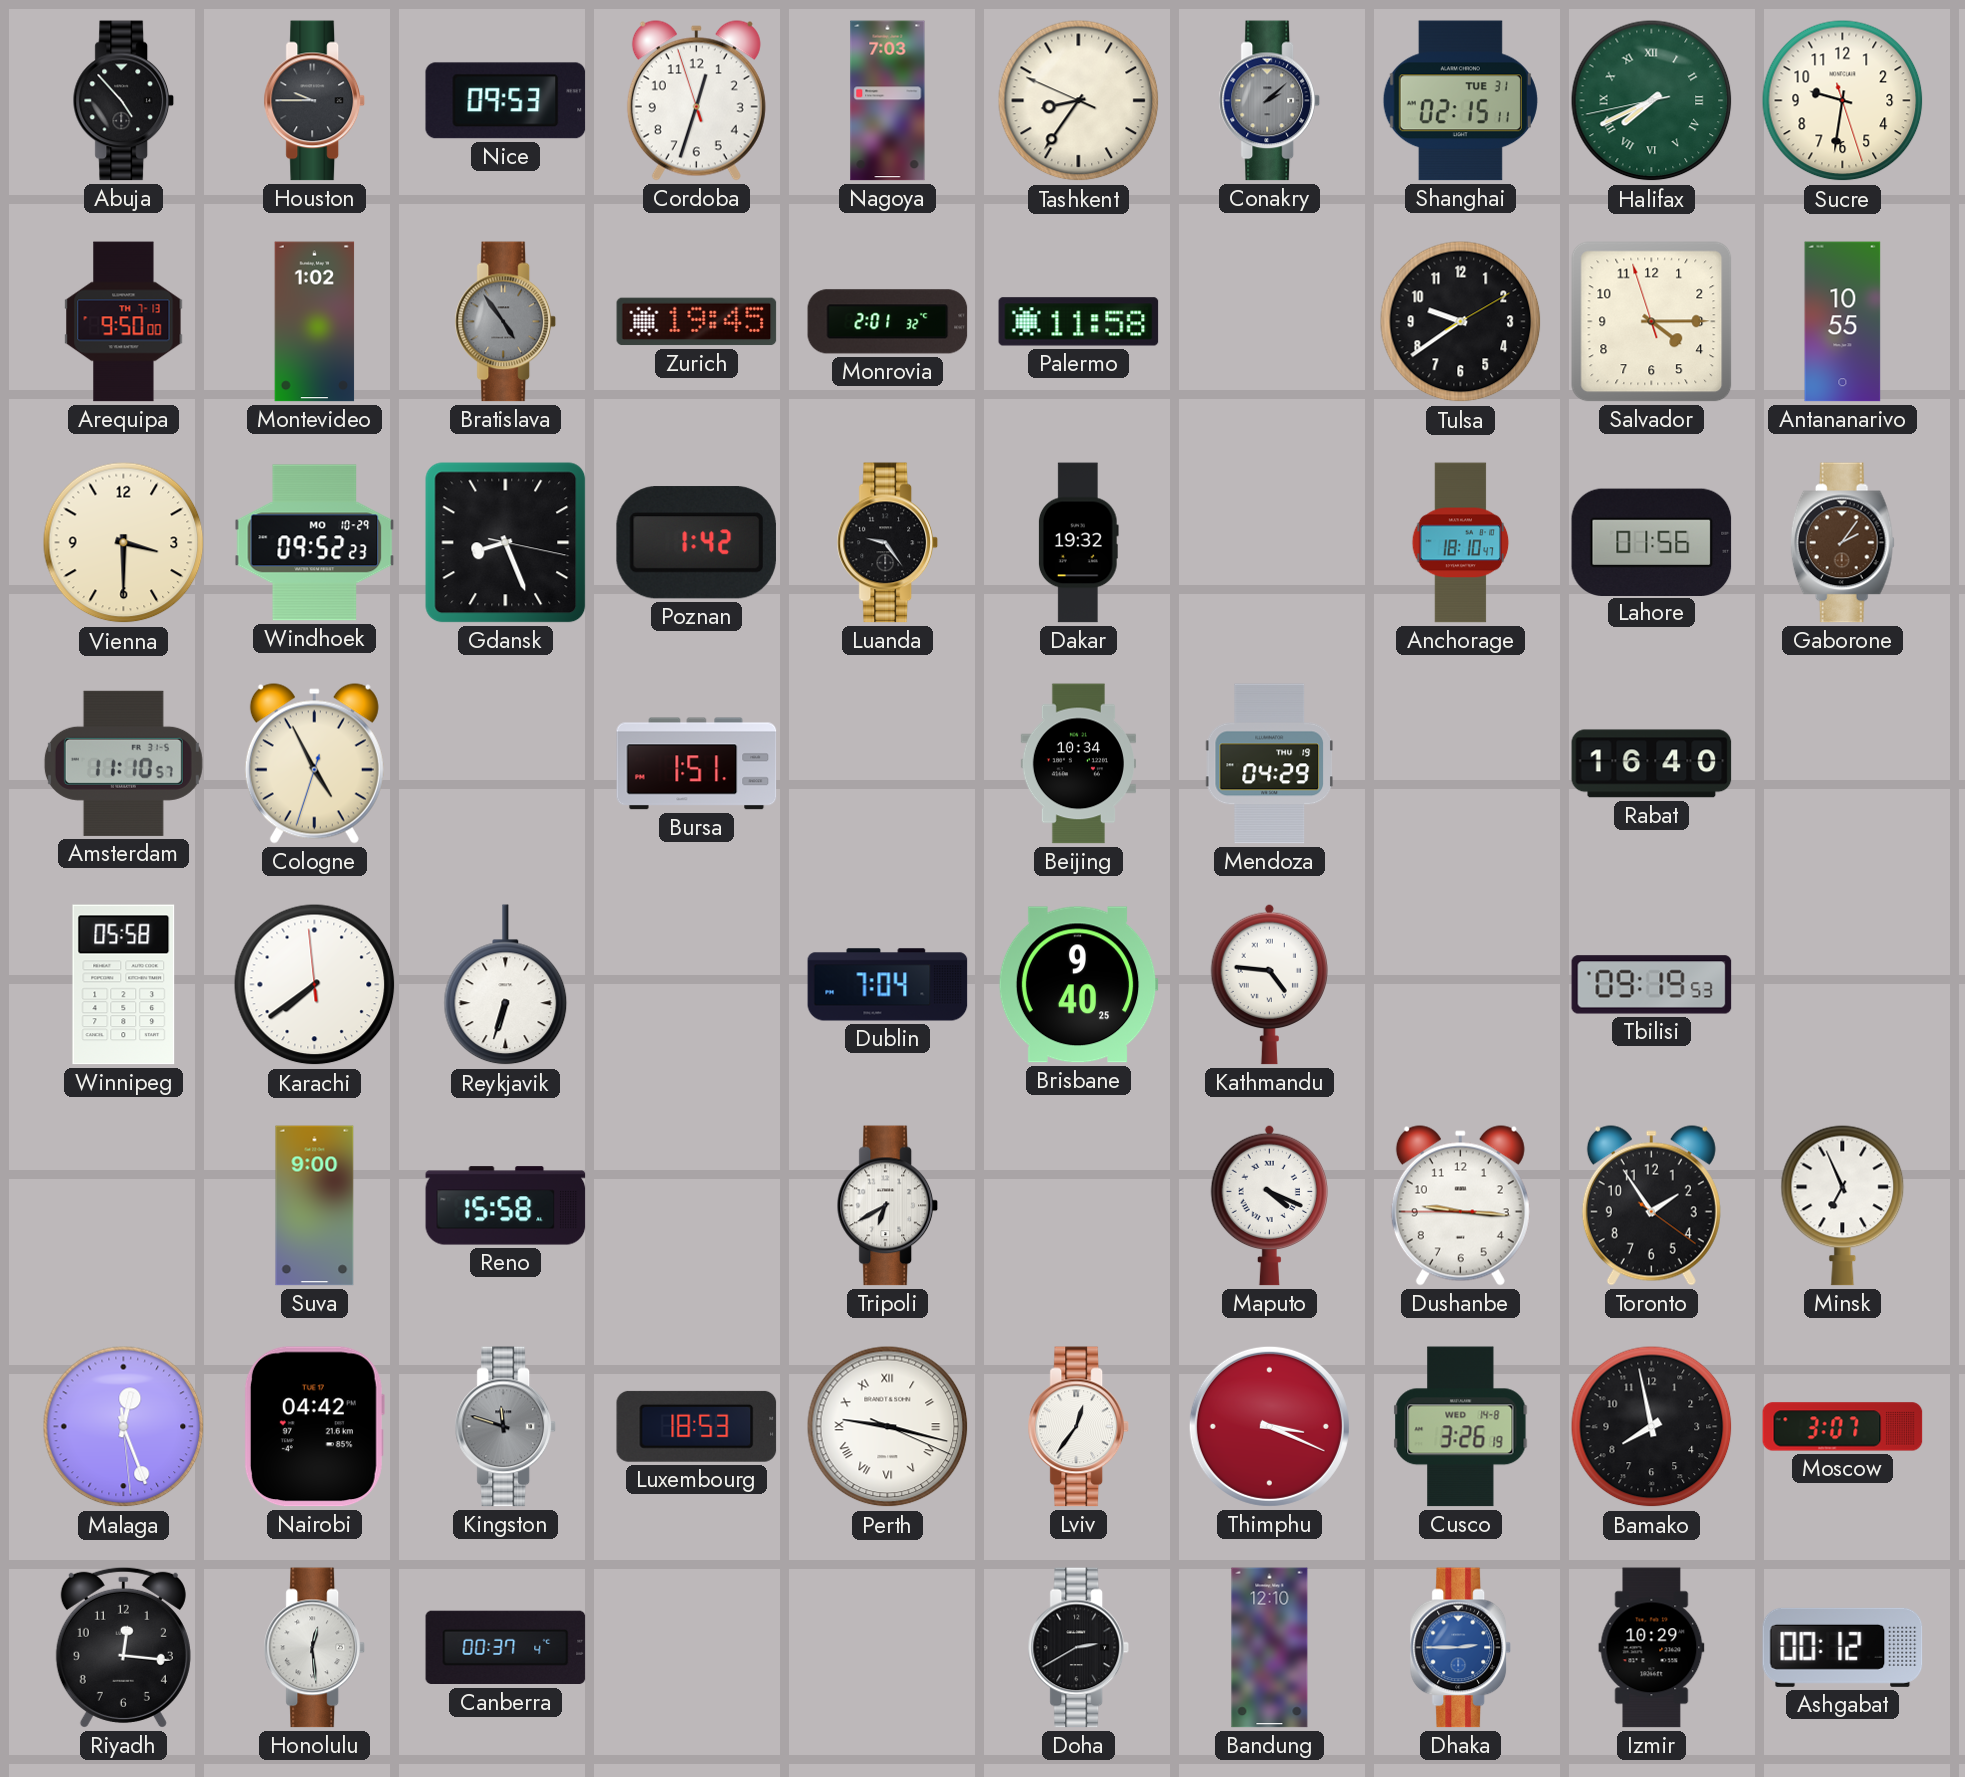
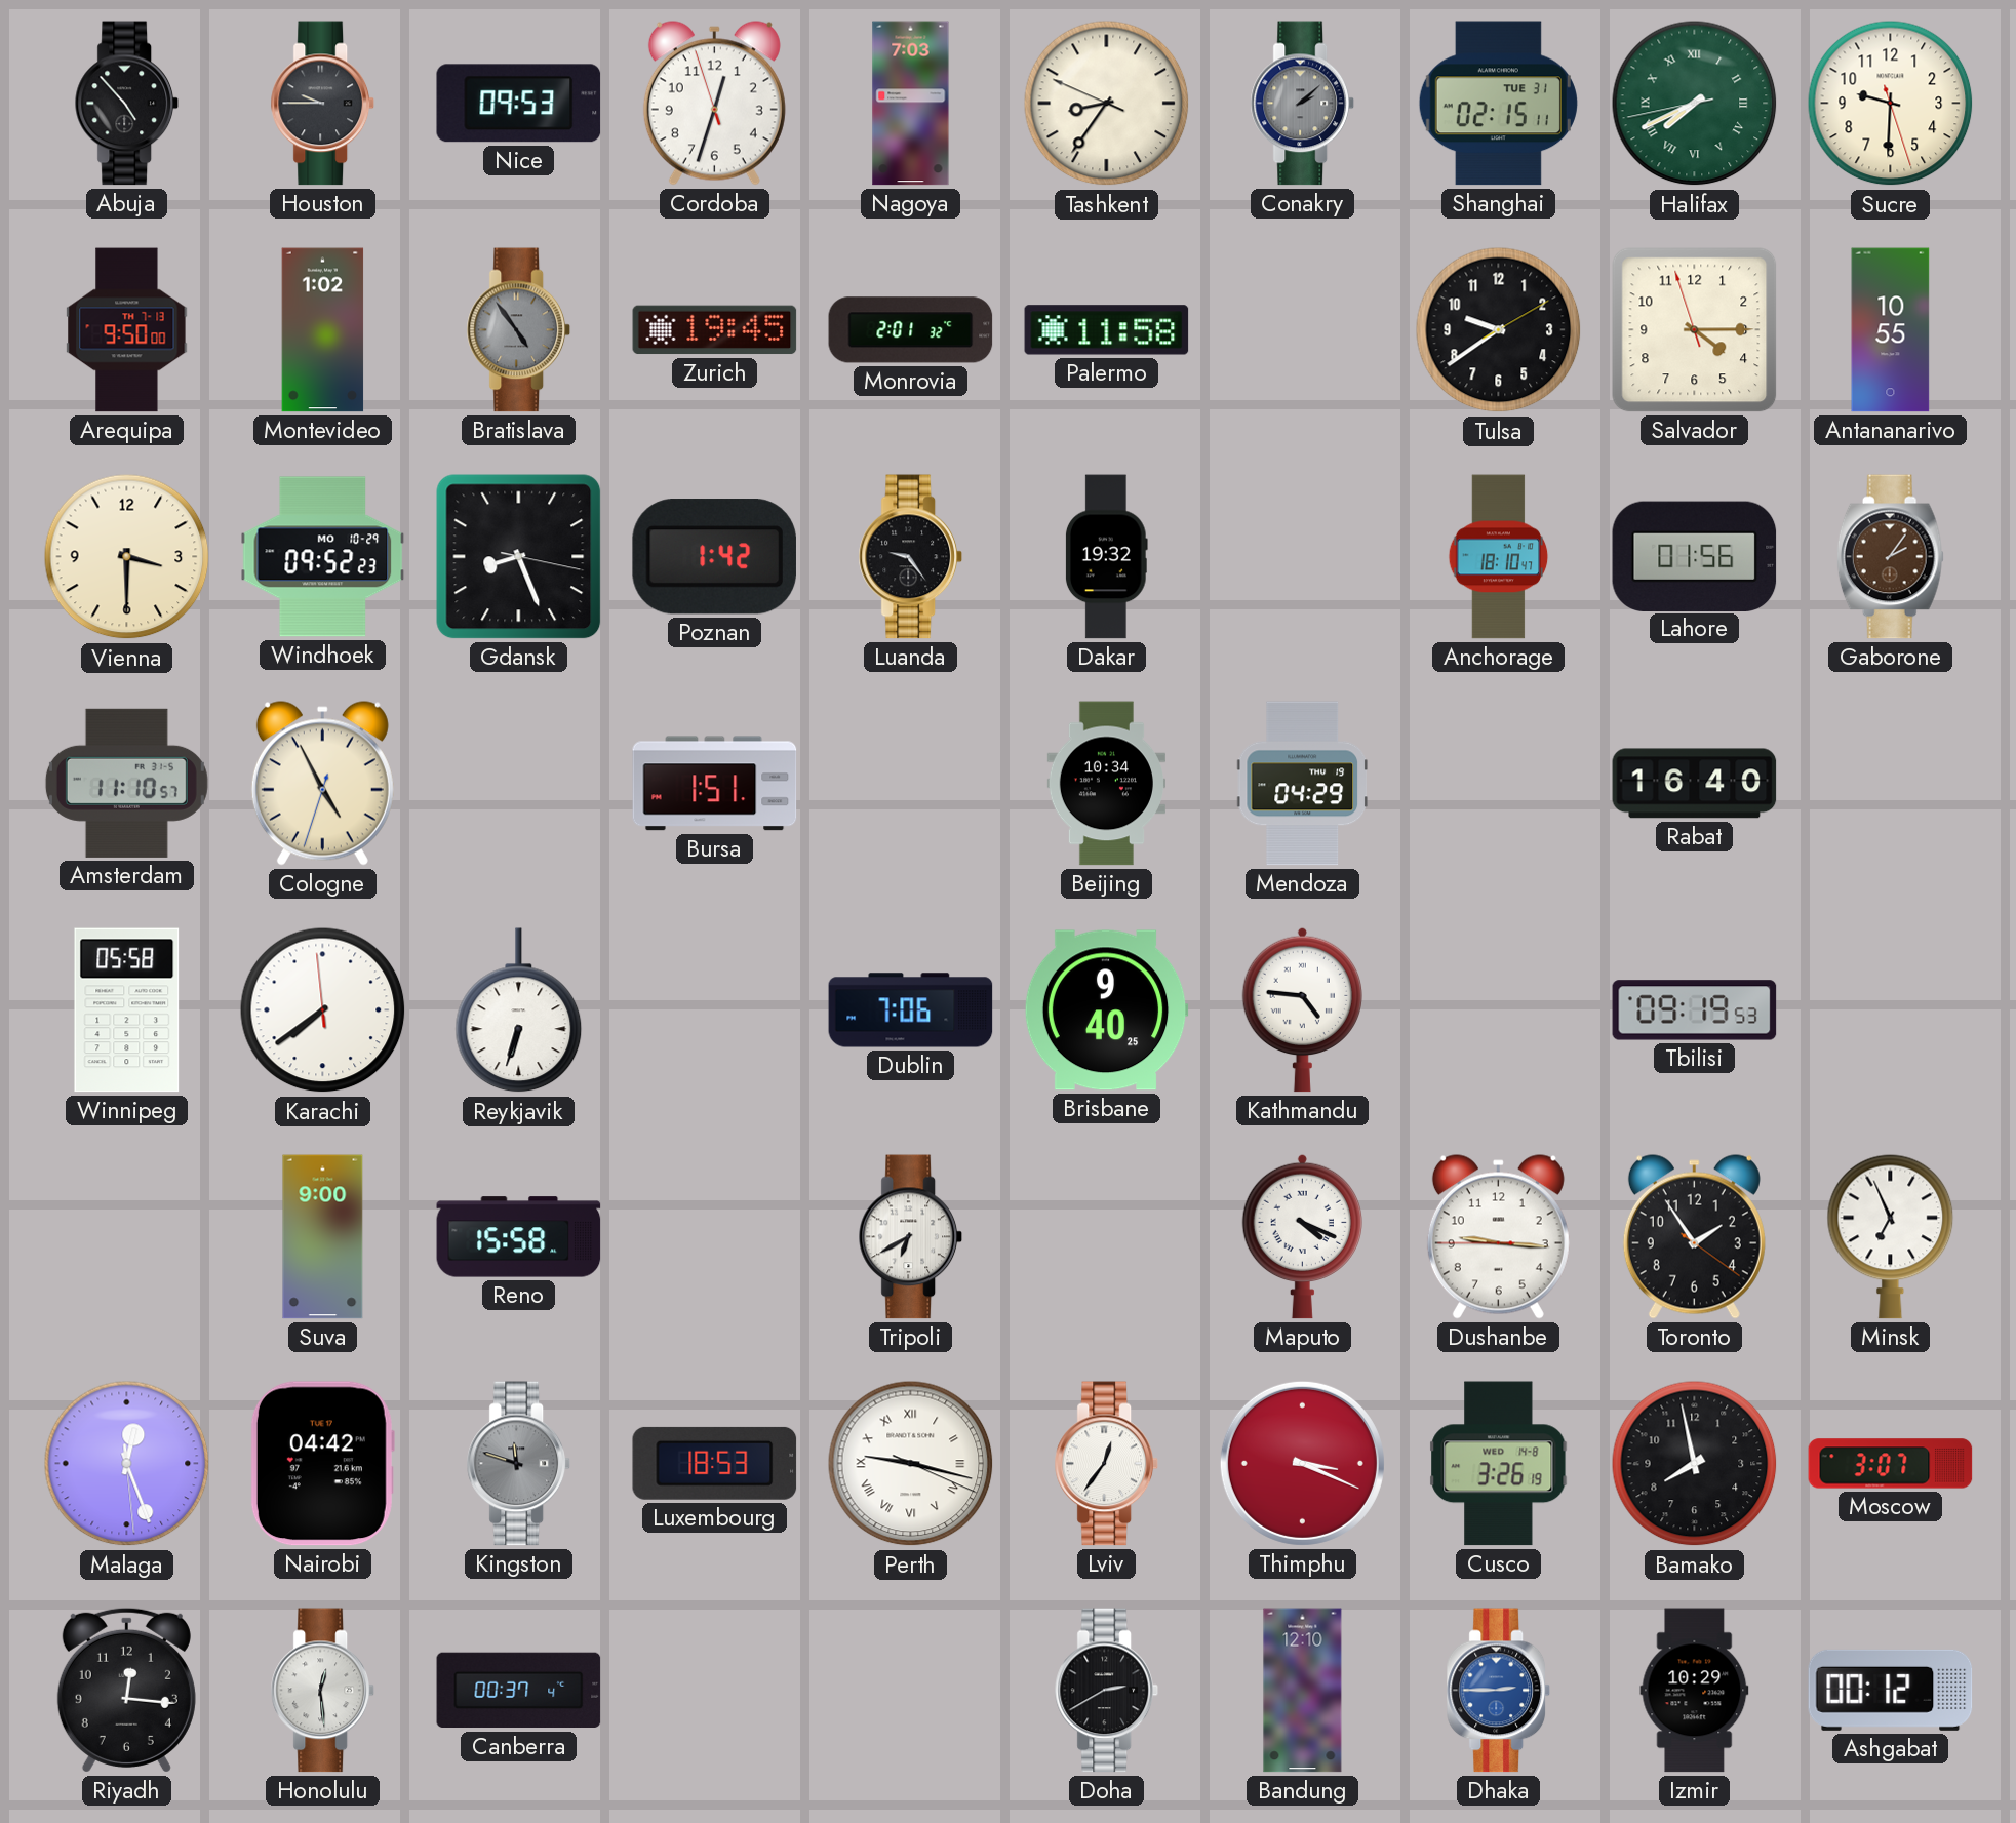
Sucre: 9:31 -> 9:30
Dublin: 7:04 -> 7:06
